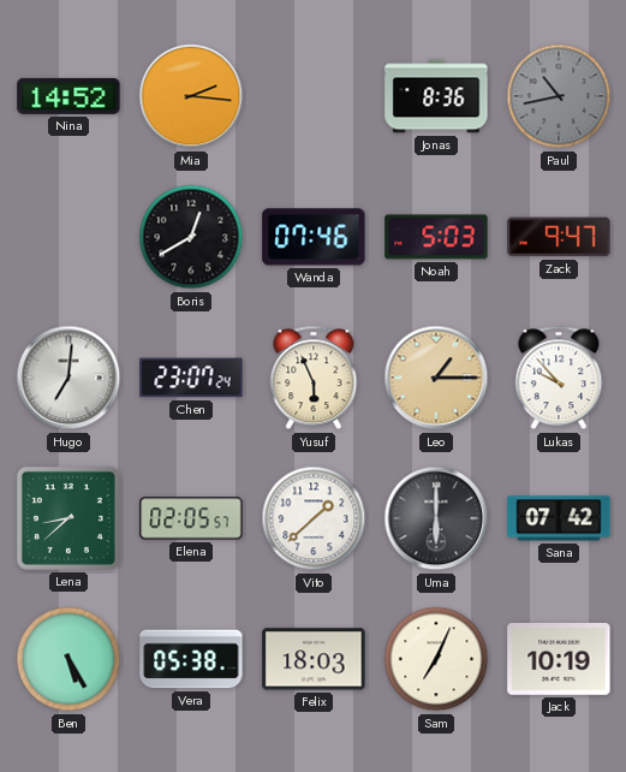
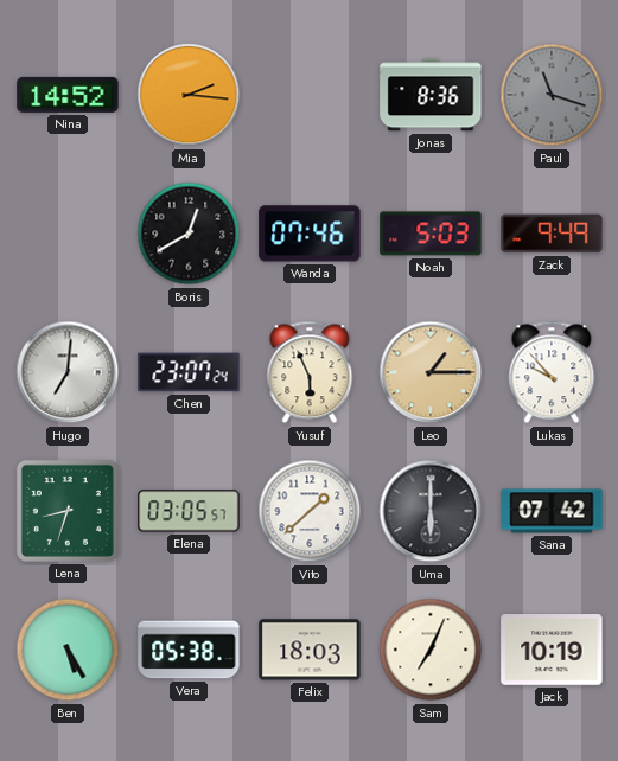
Paul: 10:43 -> 11:18
Zack: 9:47 -> 9:49
Lena: 8:38 -> 8:33
Elena: 02:05 -> 03:05
